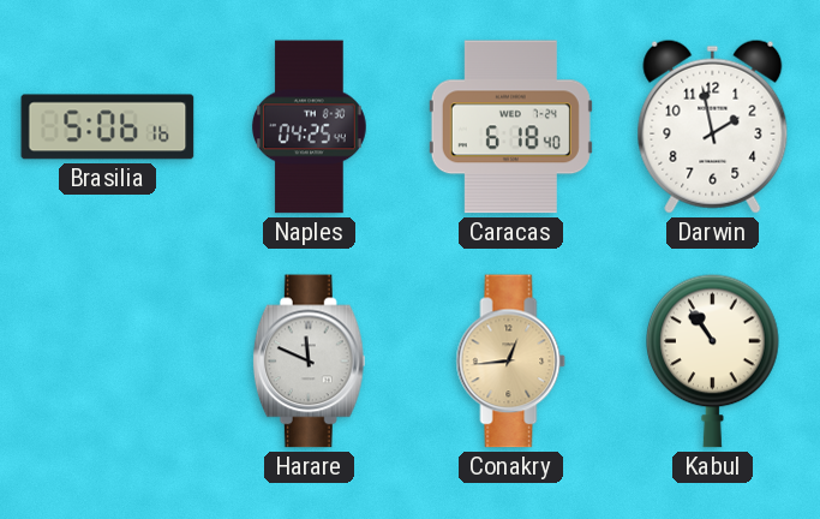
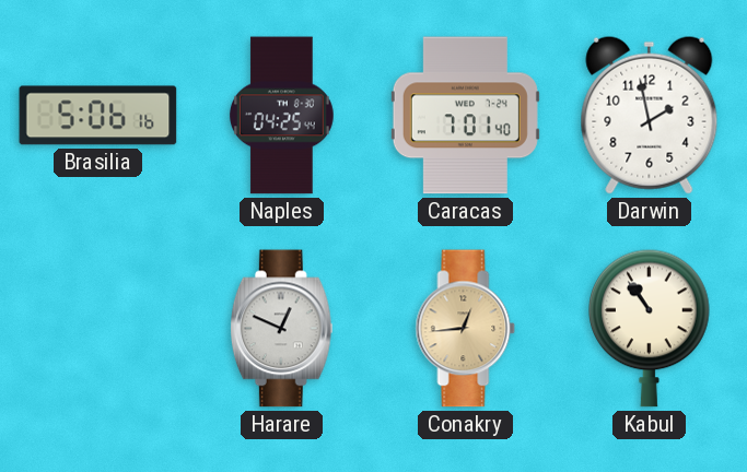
Caracas: 6:18 -> 7:01
Harare: 11:49 -> 12:49
